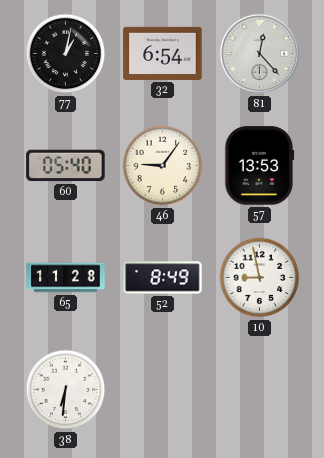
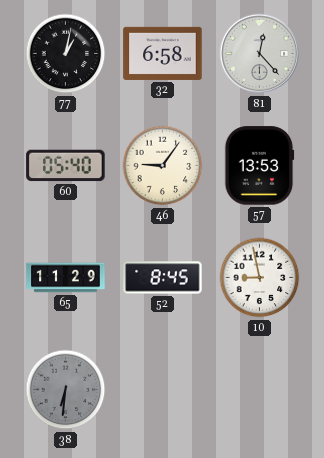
32: 6:54 -> 6:58
65: 11:28 -> 11:29
52: 8:49 -> 8:45
38 dial: white -> grey
